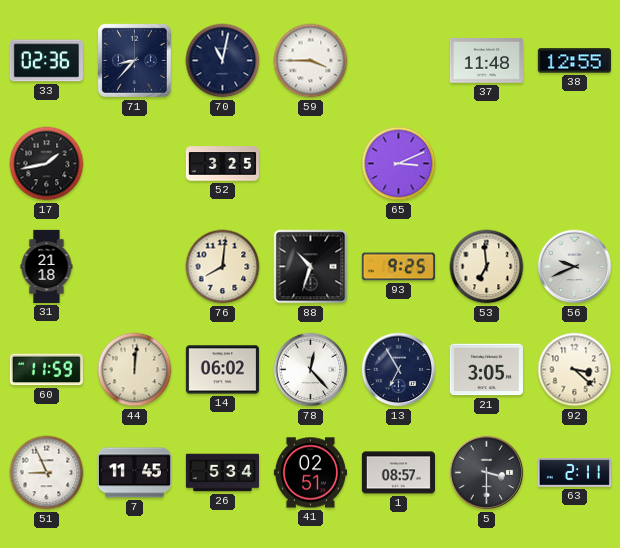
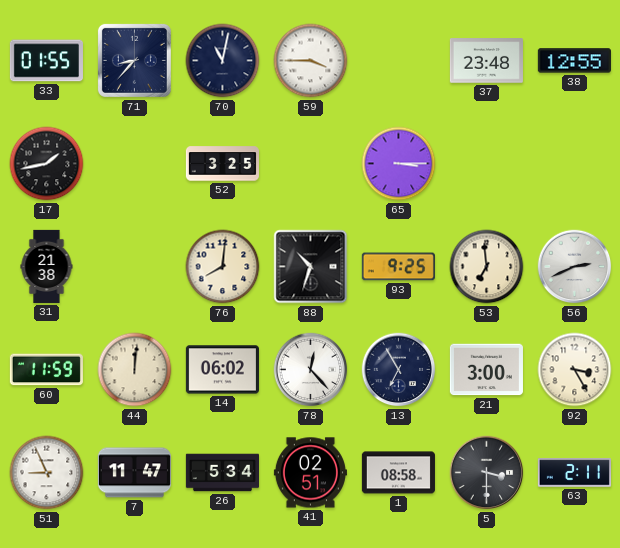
33: 02:36 -> 01:55
37: 11:48 -> 23:48
65: 3:11 -> 3:15
31: 21:18 -> 21:38
56: 9:41 -> 2:41
21: 3:05 -> 3:00
92: 3:22 -> 3:25
7: 11:45 -> 11:47
1: 08:57 -> 08:58
